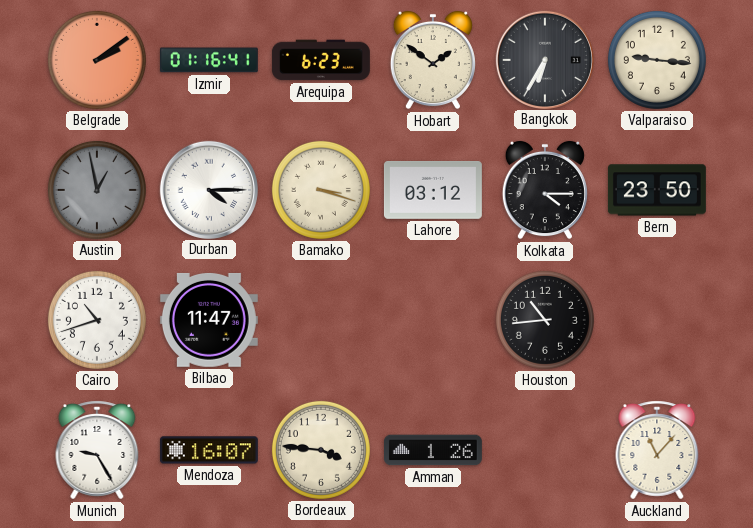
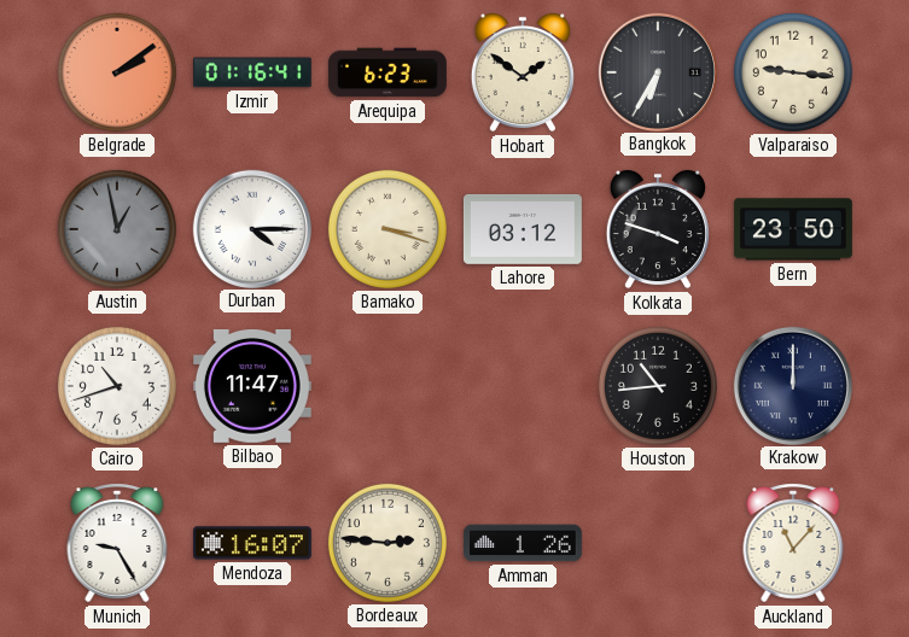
Kolkata: 4:15 -> 3:48
Krakow: none -> 12:00
Bordeaux: 3:46 -> 2:46
